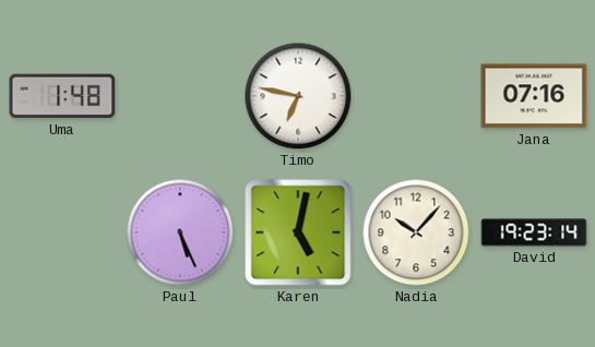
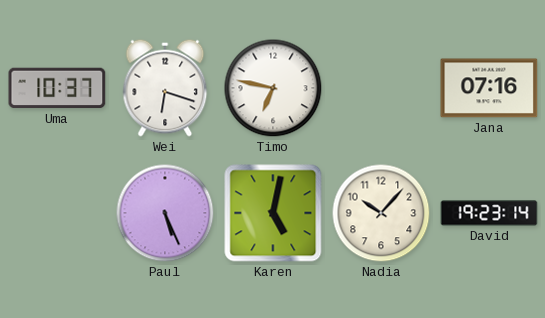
Uma: 1:48 -> 10:37
Wei: none -> 6:18
